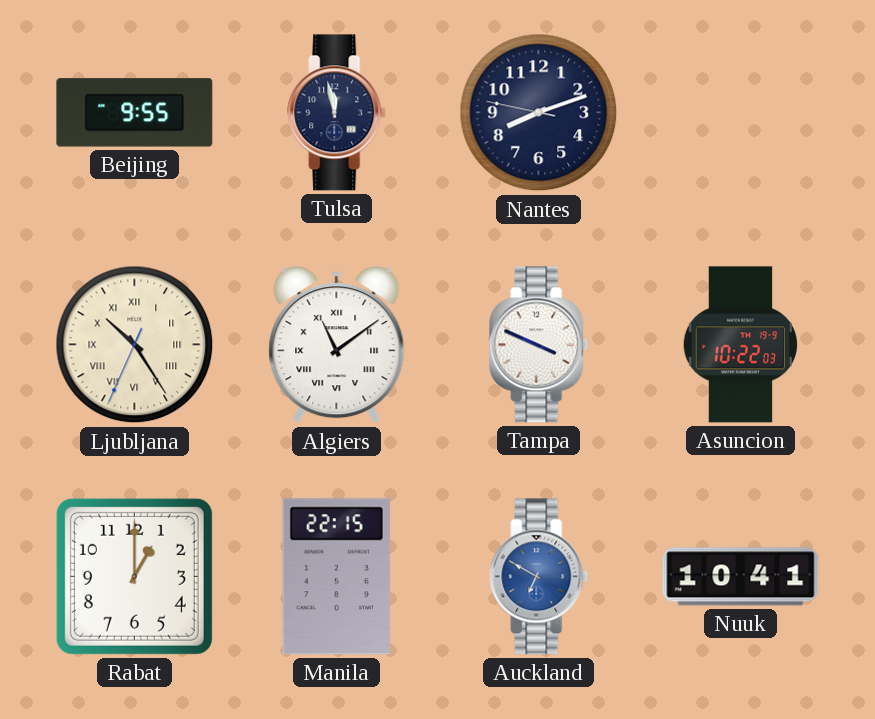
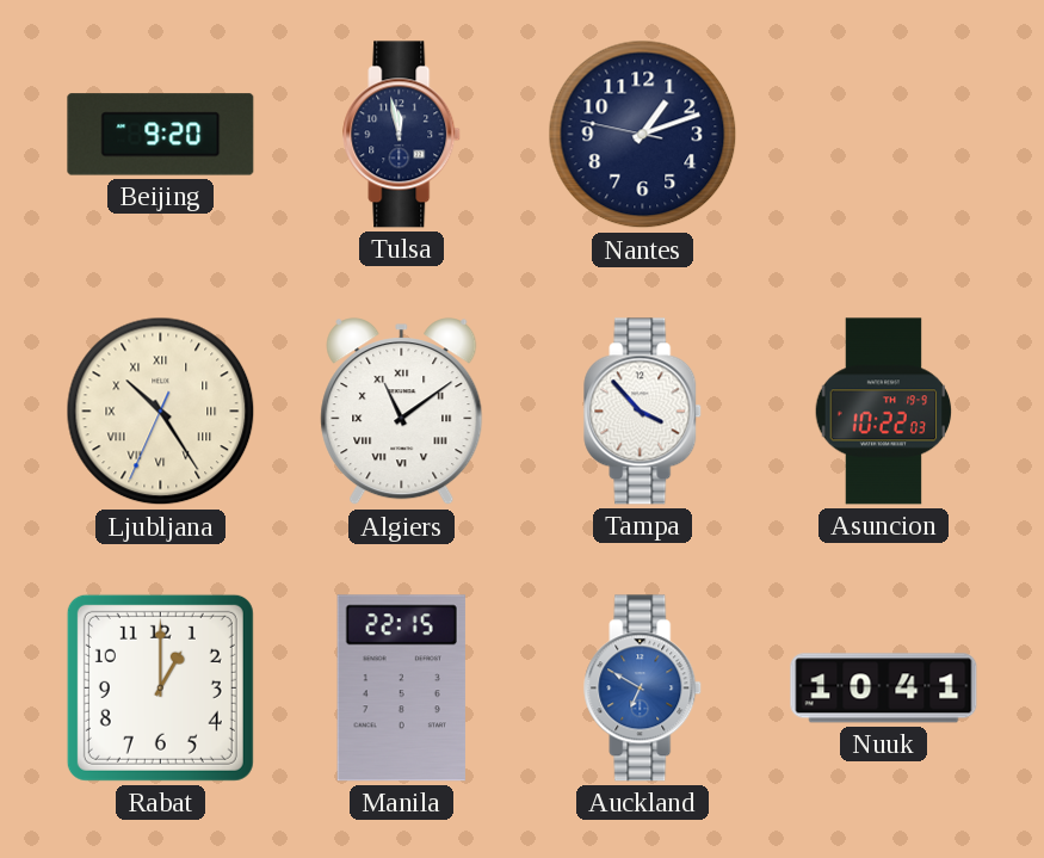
Beijing: 9:55 -> 9:20
Nantes: 8:11 -> 1:11
Tampa: 3:49 -> 3:53
